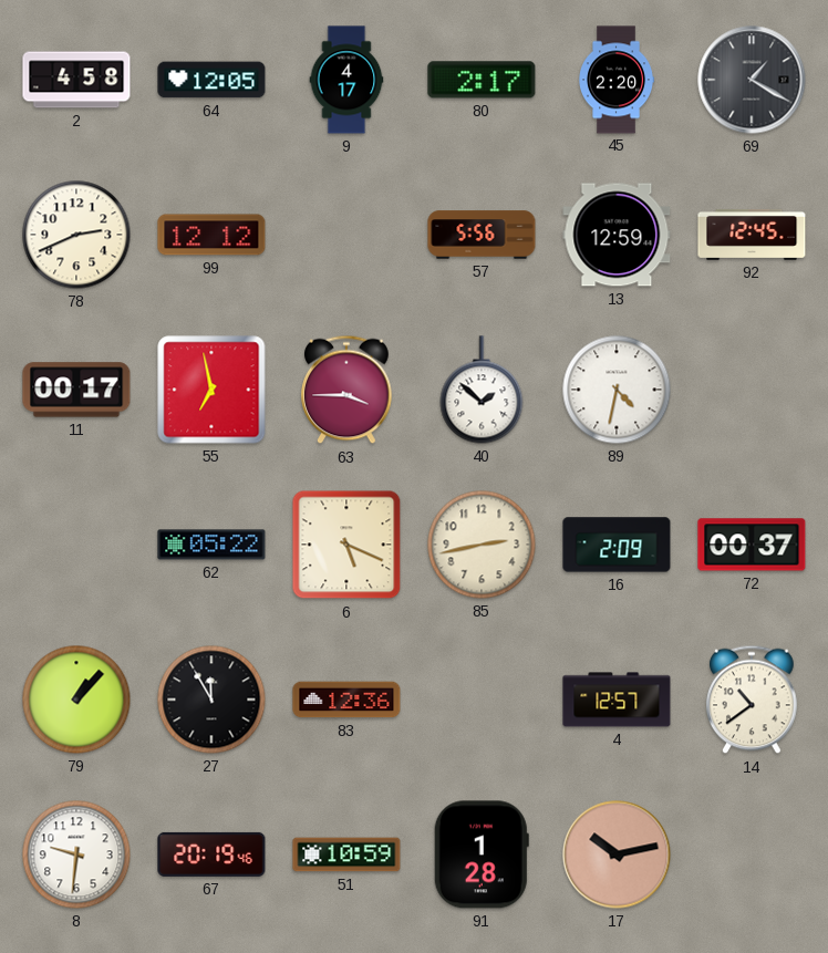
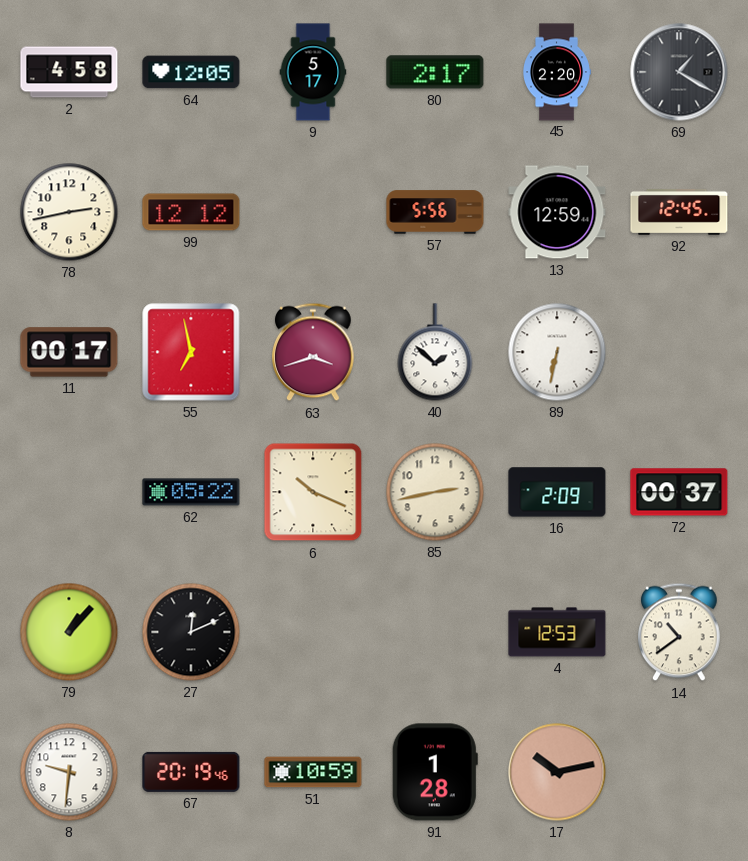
9: 4:17 -> 5:17
78: 2:41 -> 2:43
63: 3:45 -> 3:42
89: 4:32 -> 6:32
6: 5:19 -> 10:19
27: 11:55 -> 12:11
83: 12:36 -> none
4: 12:57 -> 12:53
